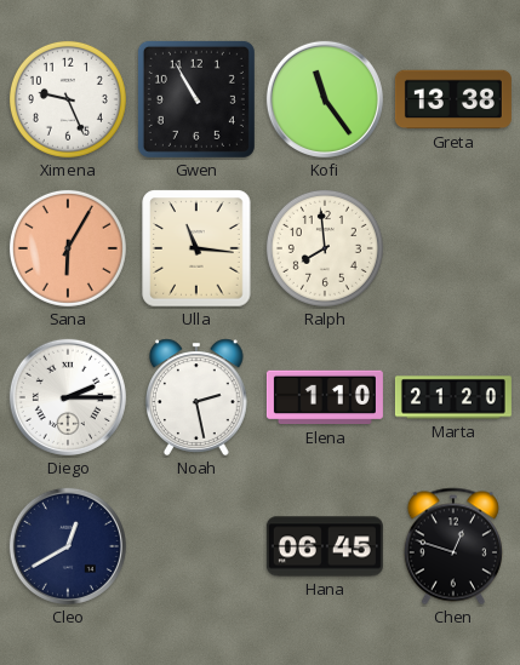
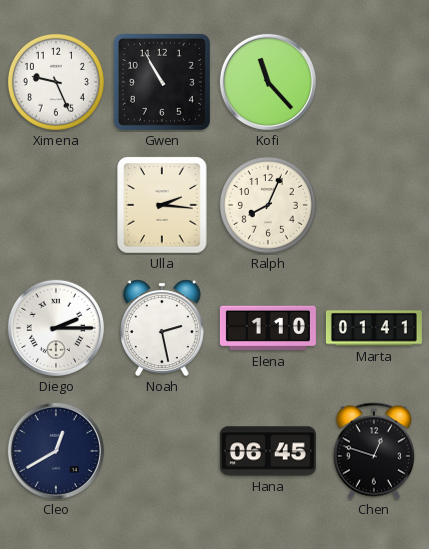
Kofi: 11:24 -> 11:23
Greta: 13:38 -> none
Sana: 6:05 -> none
Ulla: 11:16 -> 2:16
Ralph: 7:59 -> 8:04
Marta: 21:20 -> 01:41
